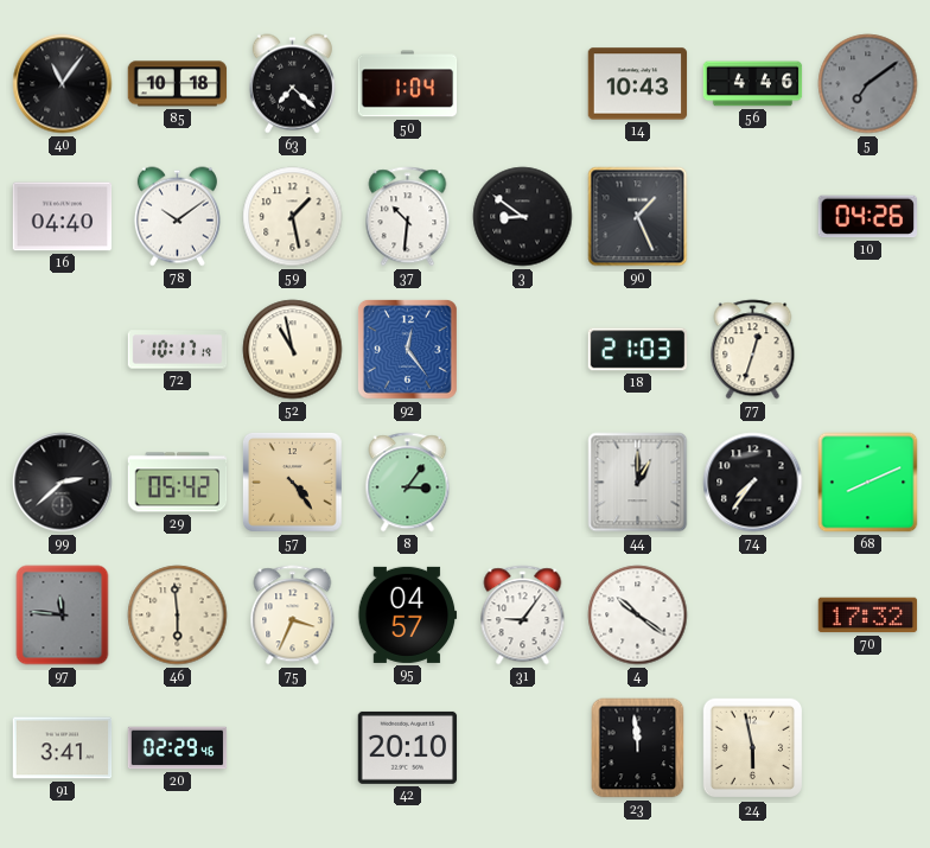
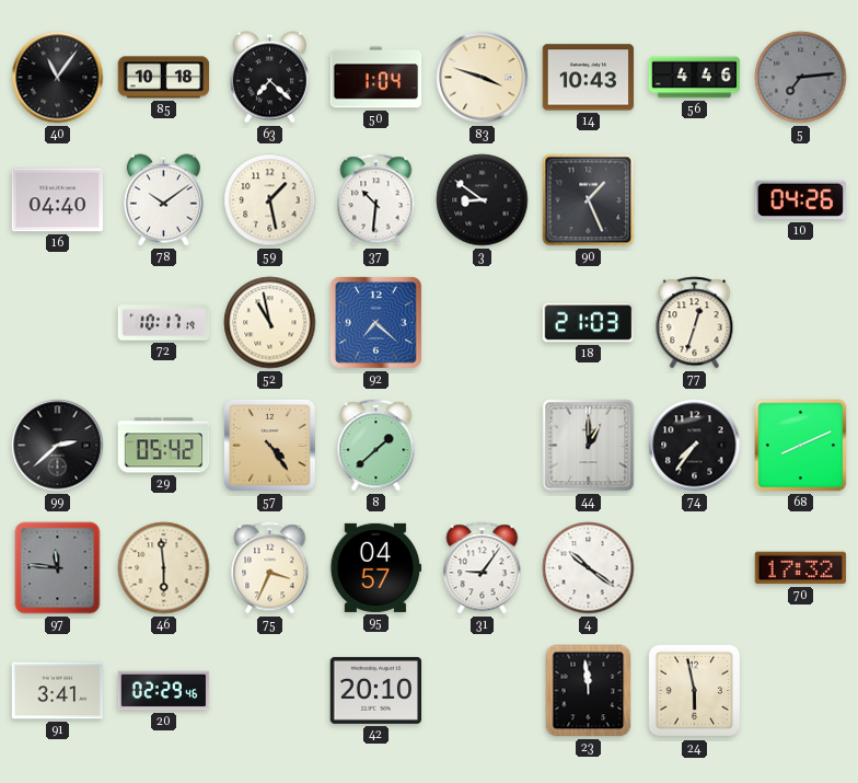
83: none -> 3:48
5: 7:09 -> 7:14
92: 12:24 -> 7:22
8: 3:06 -> 1:38
